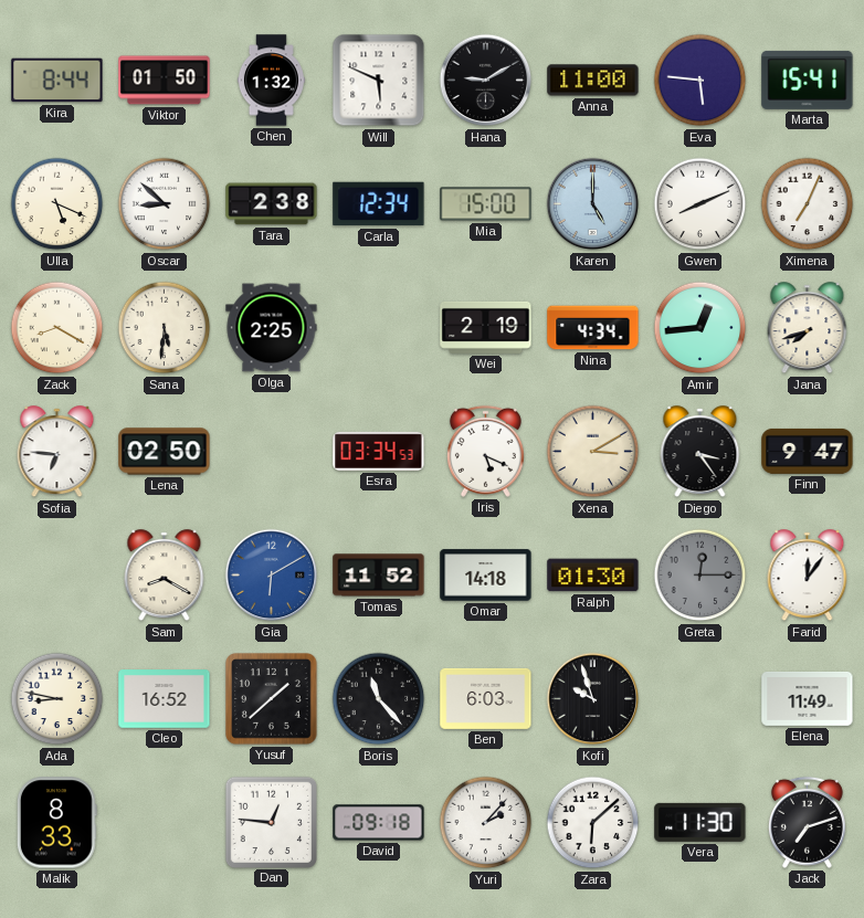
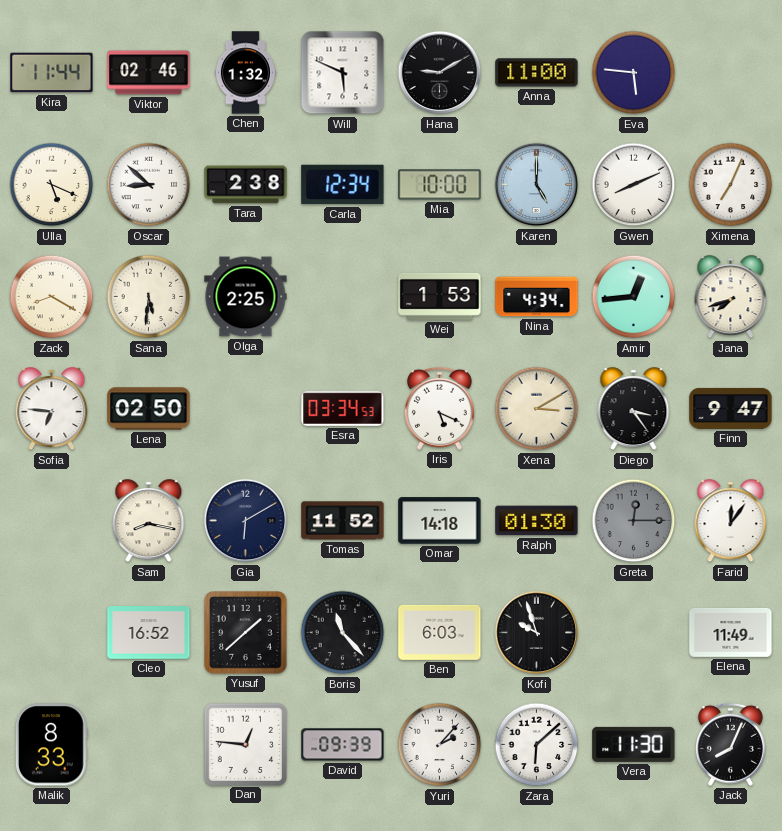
Kira: 8:44 -> 11:44
Viktor: 01:50 -> 02:46
Marta: 15:41 -> none
Mia: 15:00 -> 10:00
Wei: 2:19 -> 1:53
Sam: 8:20 -> 8:17
Gia dial: blue -> navy
Ada: 8:47 -> none
David: 09:18 -> 09:39
Jack: 7:12 -> 8:04
